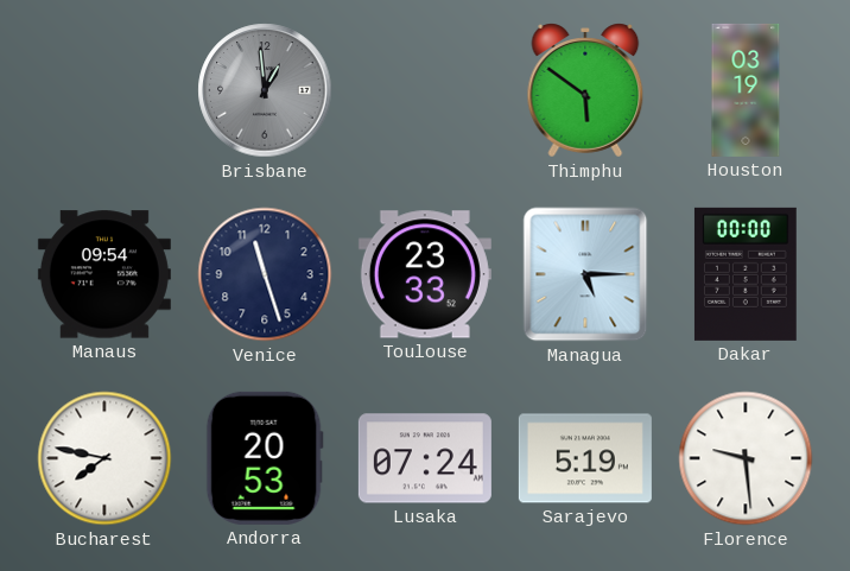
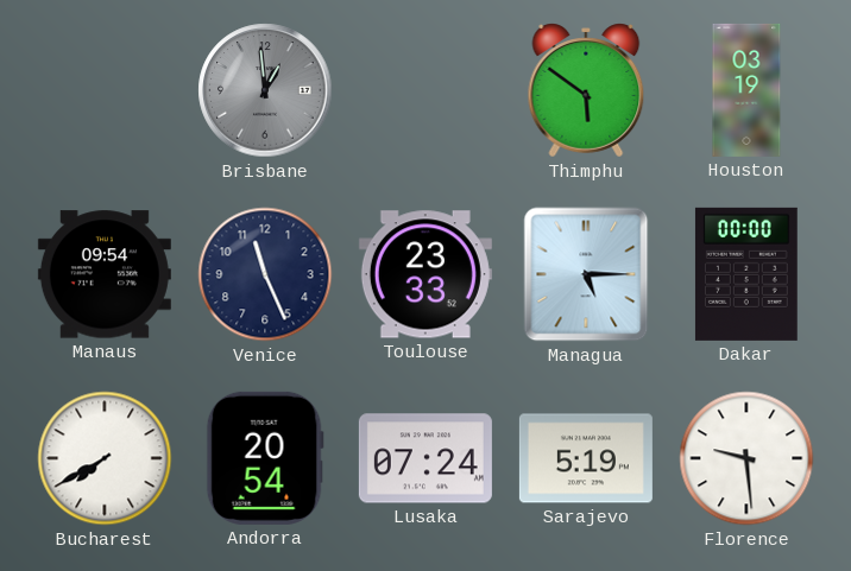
Venice: 11:27 -> 11:26
Bucharest: 7:47 -> 7:40
Andorra: 20:53 -> 20:54
